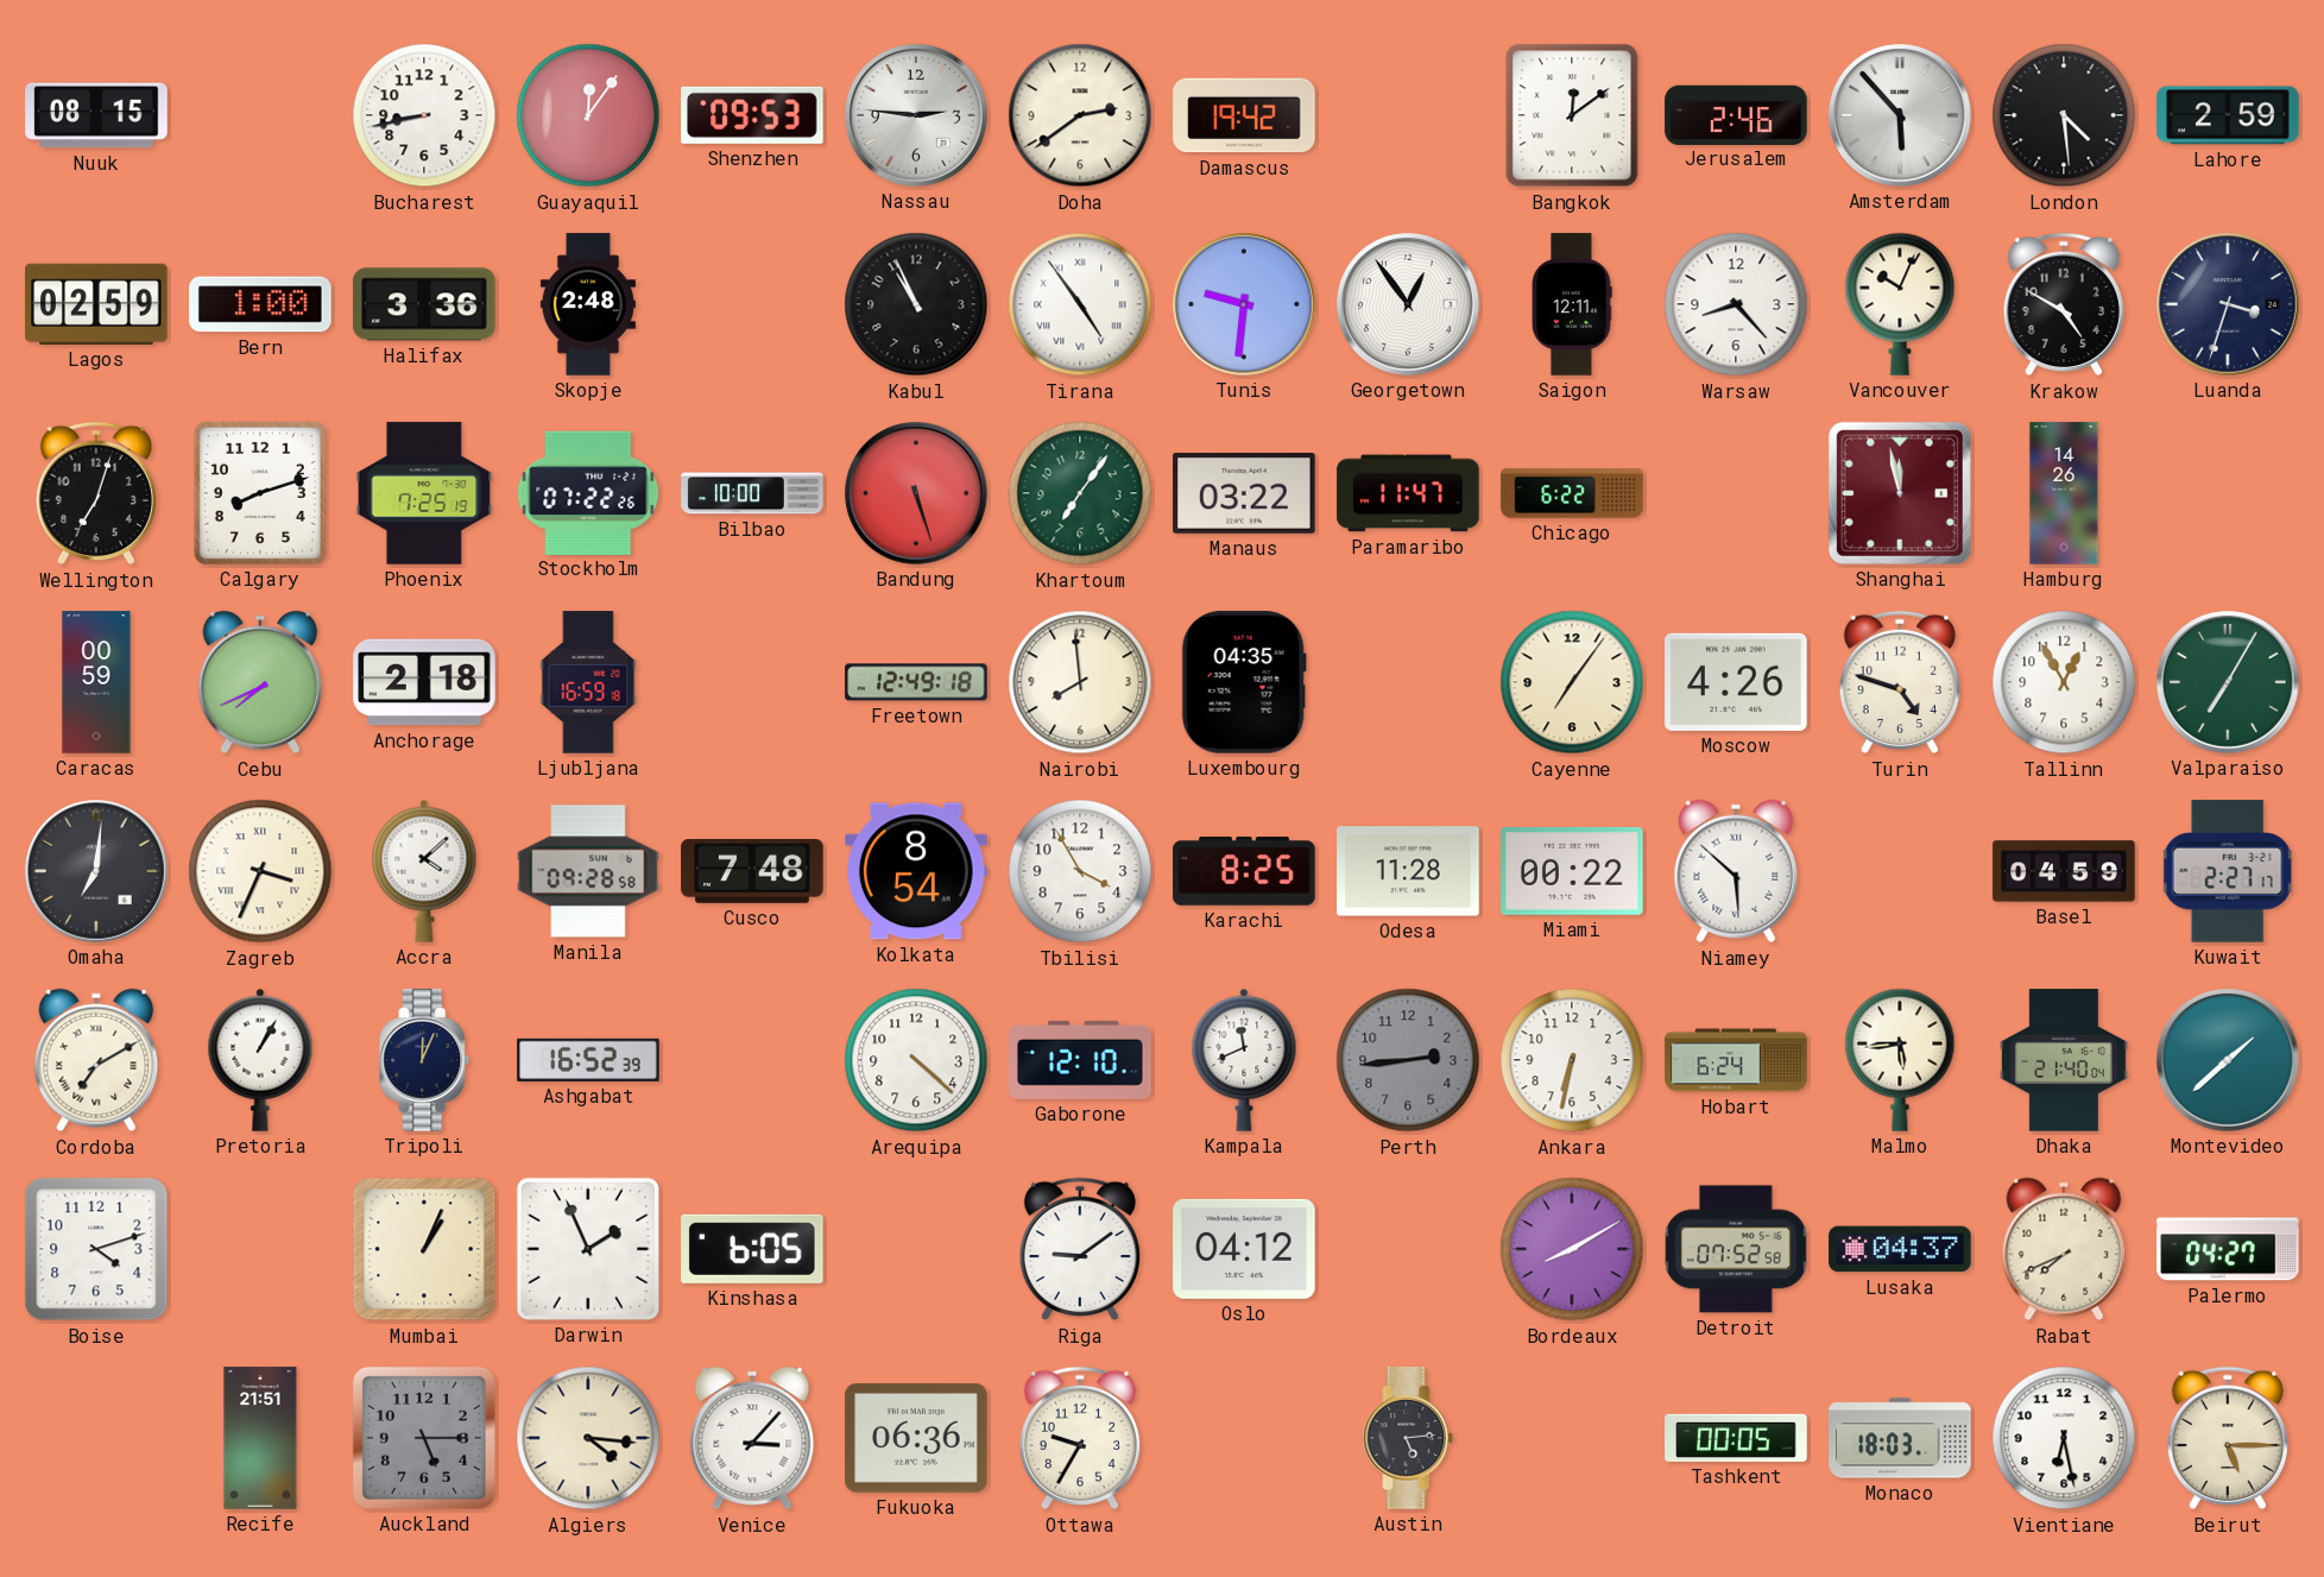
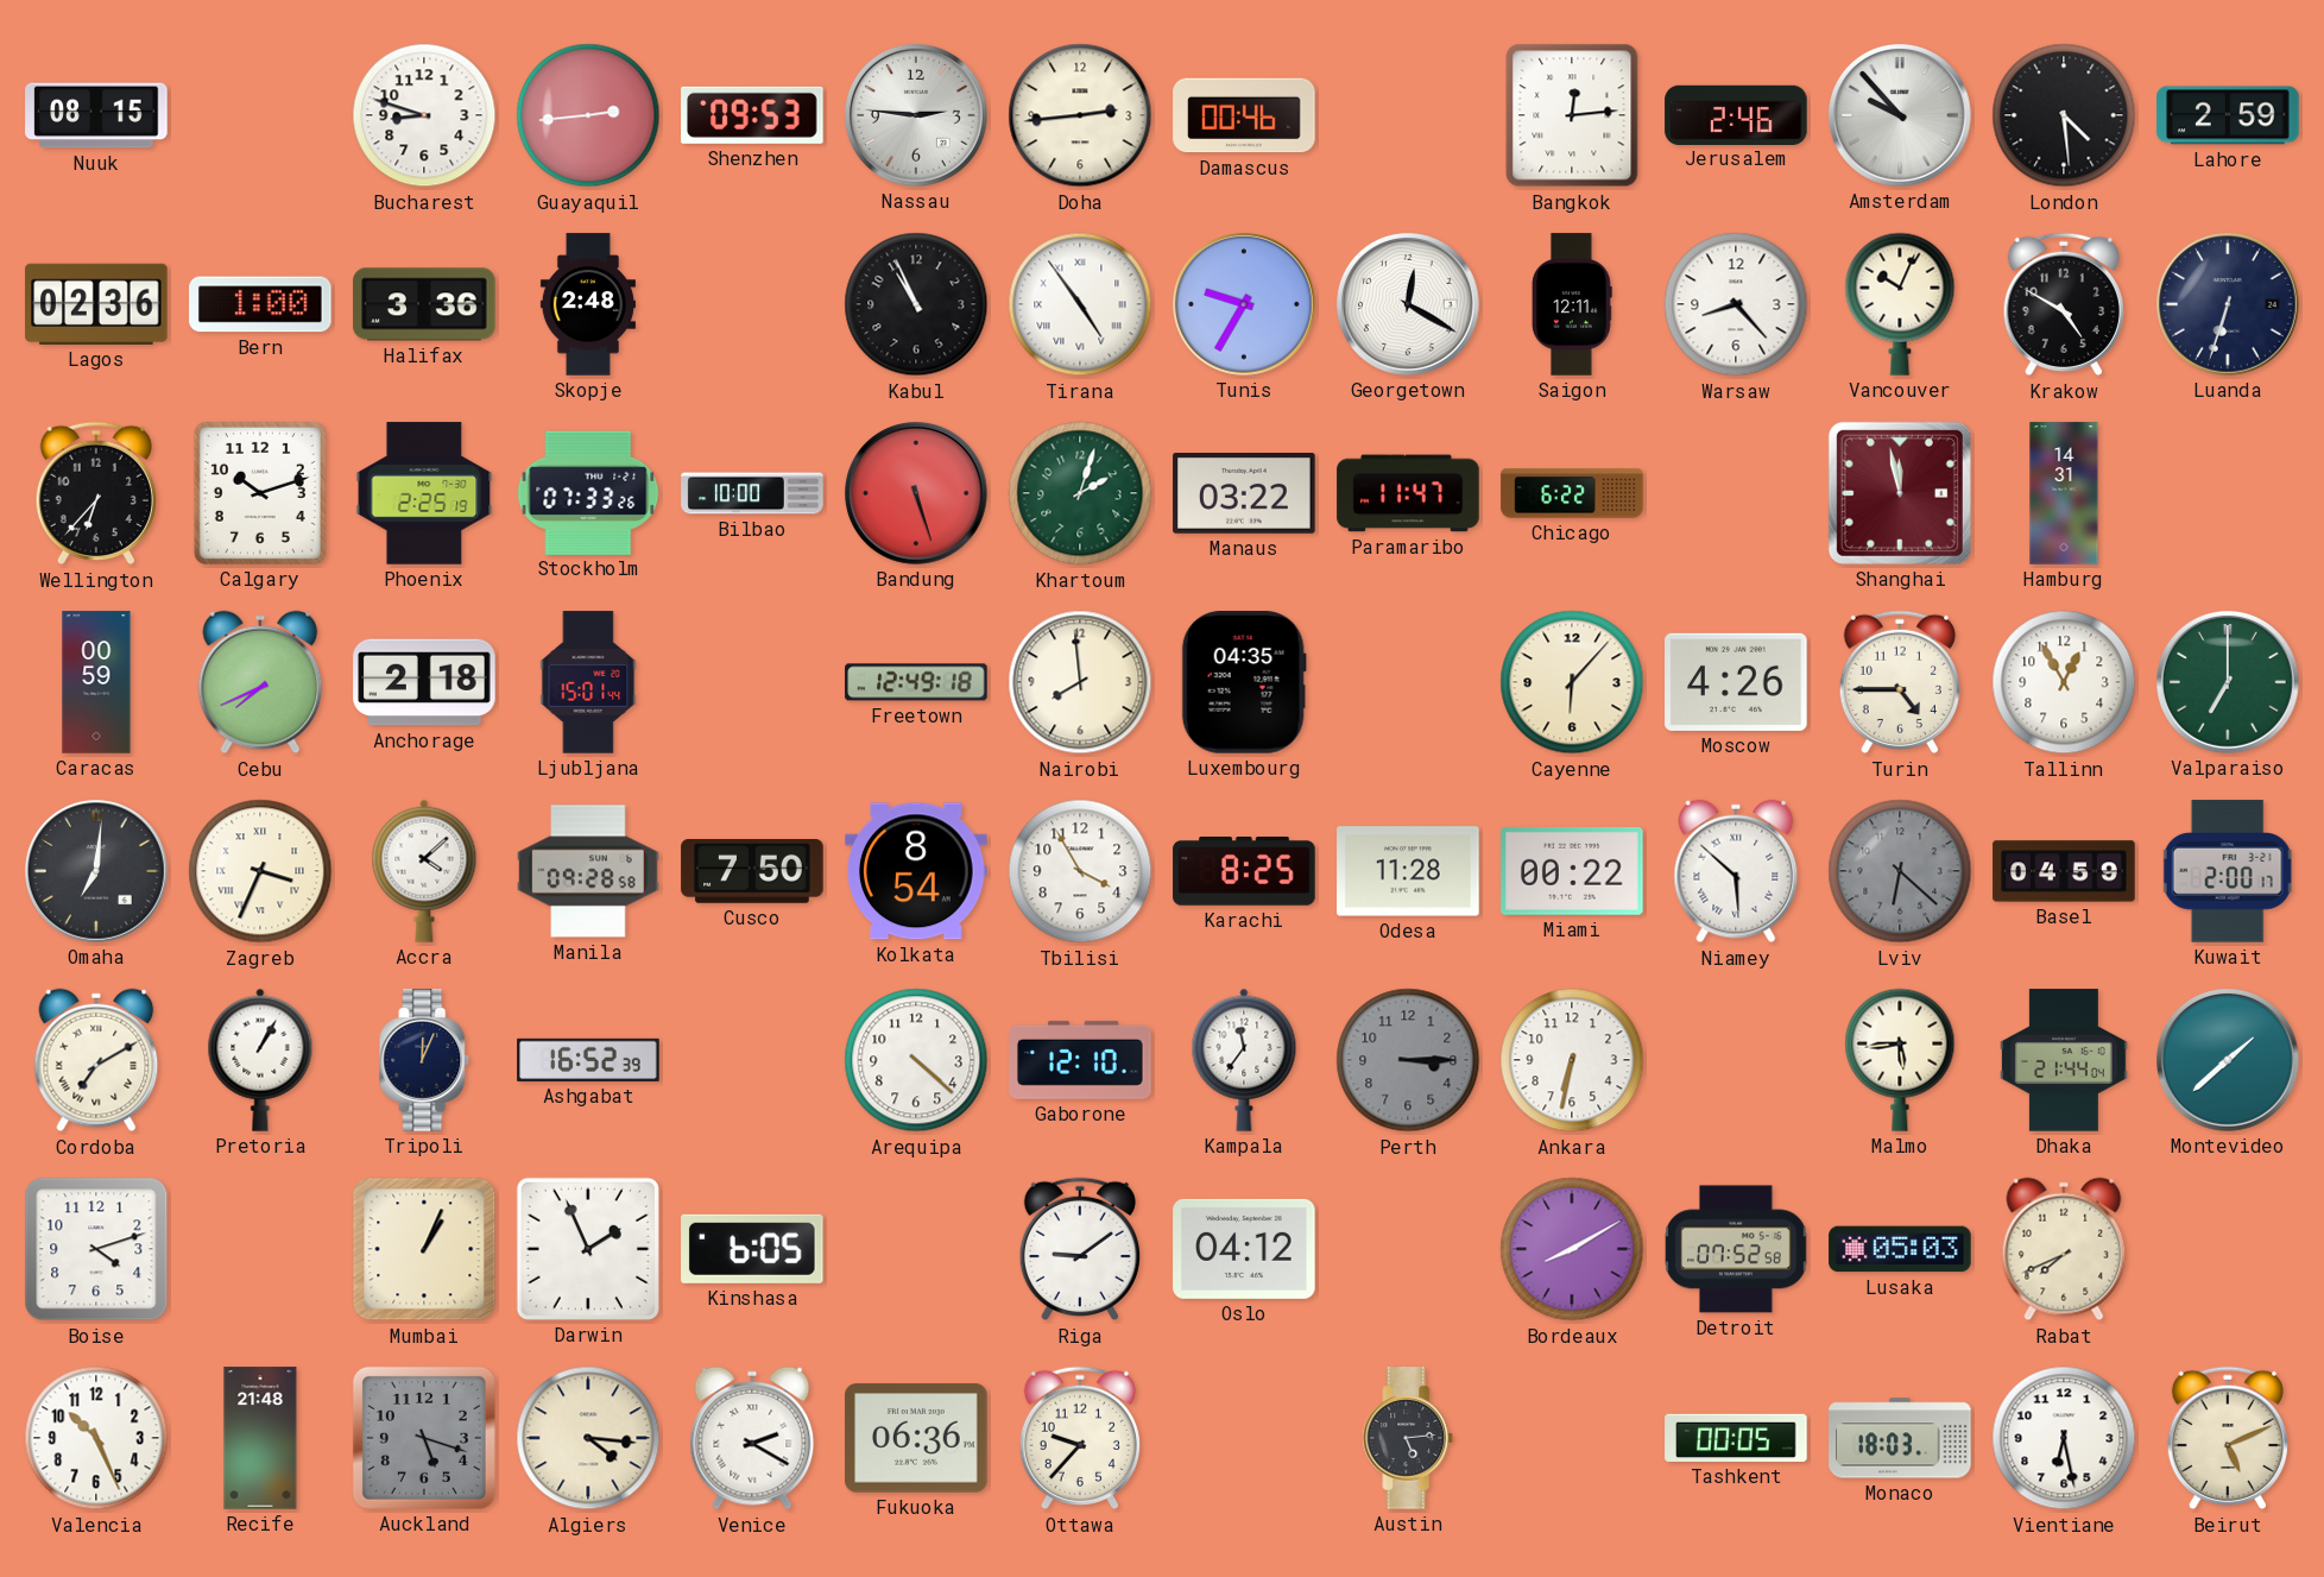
Bucharest: 8:43 -> 8:48
Guayaquil: 12:06 -> 2:44
Doha: 2:39 -> 2:44
Damascus: 19:42 -> 00:46
Bangkok: 12:09 -> 12:14
Amsterdam: 5:53 -> 9:53
Lagos: 02:59 -> 02:36
Tunis: 9:31 -> 9:35
Georgetown: 12:54 -> 12:20
Luanda: 3:33 -> 6:33
Wellington: 7:03 -> 6:37
Calgary: 8:12 -> 10:12
Phoenix: 7:25 -> 2:25
Stockholm: 07:22 -> 07:33
Khartoum: 7:06 -> 2:03
Hamburg: 14:26 -> 14:31
Ljubljana: 16:59 -> 15:01
Cayenne: 7:06 -> 6:07
Turin: 4:48 -> 4:45
Valparaiso: 7:05 -> 7:00
Cusco: 7:48 -> 7:50
Lviv: none -> 6:22
Kuwait: 2:27 -> 2:00
Kampala: 11:41 -> 11:36
Perth: 2:44 -> 3:15
Hobart: 6:24 -> none
Dhaka: 21:40 -> 21:44
Lusaka: 04:37 -> 05:03
Palermo: 04:27 -> none
Valencia: none -> 10:26
Recife: 21:51 -> 21:48
Auckland: 5:15 -> 5:18
Venice: 3:07 -> 2:20
Ottawa: 9:35 -> 9:37
Beirut: 5:15 -> 5:11
